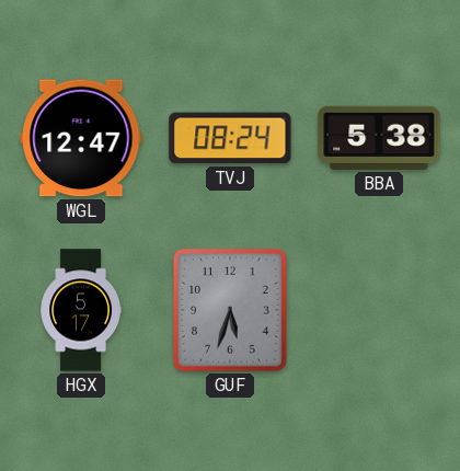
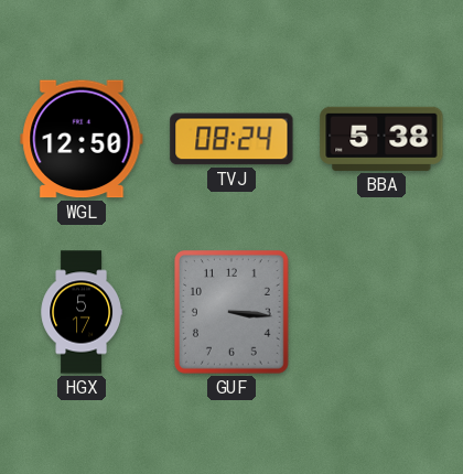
WGL: 12:47 -> 12:50
GUF: 5:33 -> 3:16
